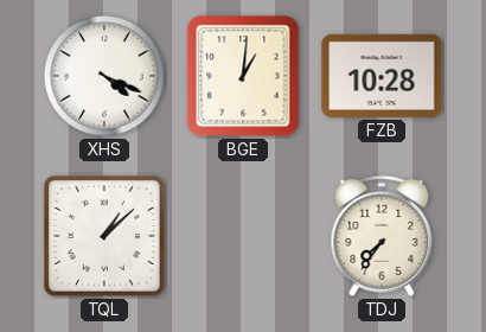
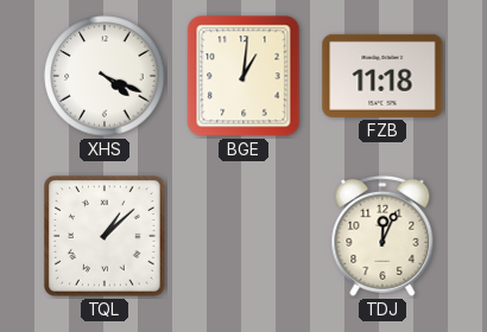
FZB: 10:28 -> 11:18
TDJ: 7:36 -> 12:04
